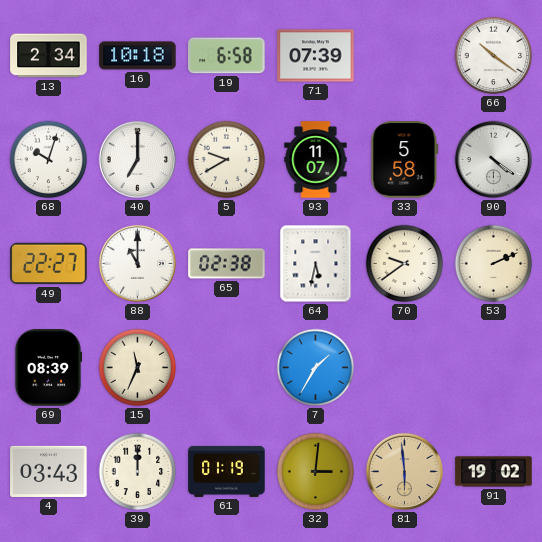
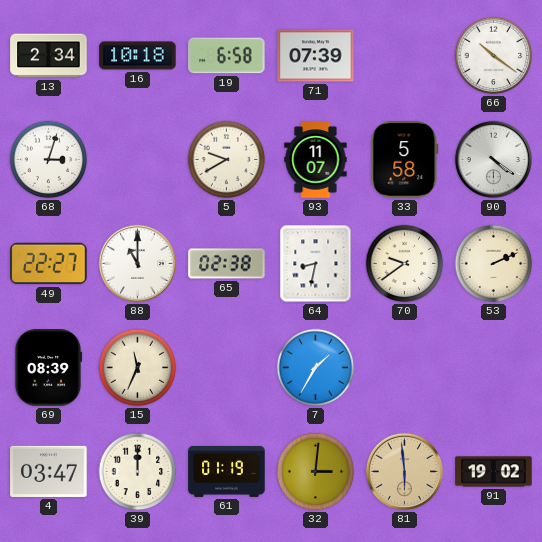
68: 10:03 -> 3:03
40: 7:00 -> none
64: 5:32 -> 8:32
4: 03:43 -> 03:47
